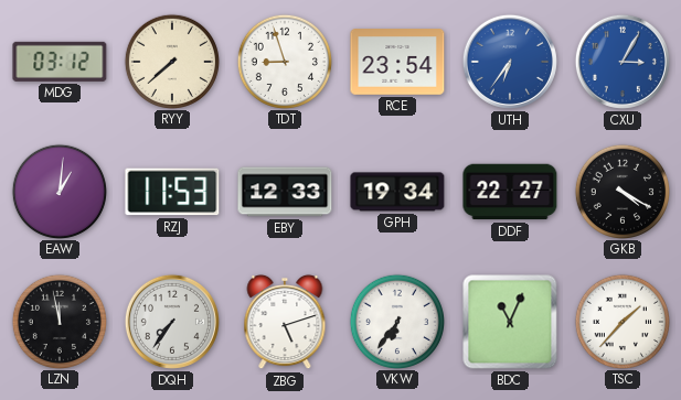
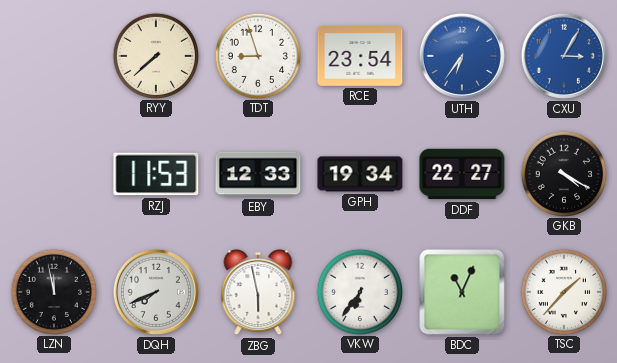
MDG: 03:12 -> none
EAW: 1:01 -> none
DQH: 7:36 -> 7:41
ZBG: 5:12 -> 5:58
